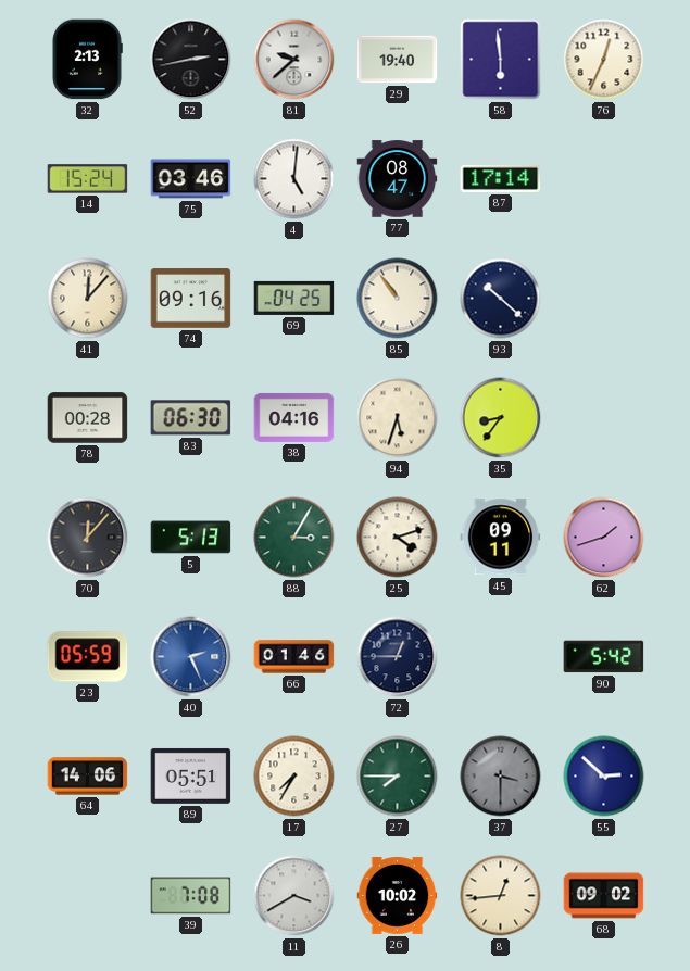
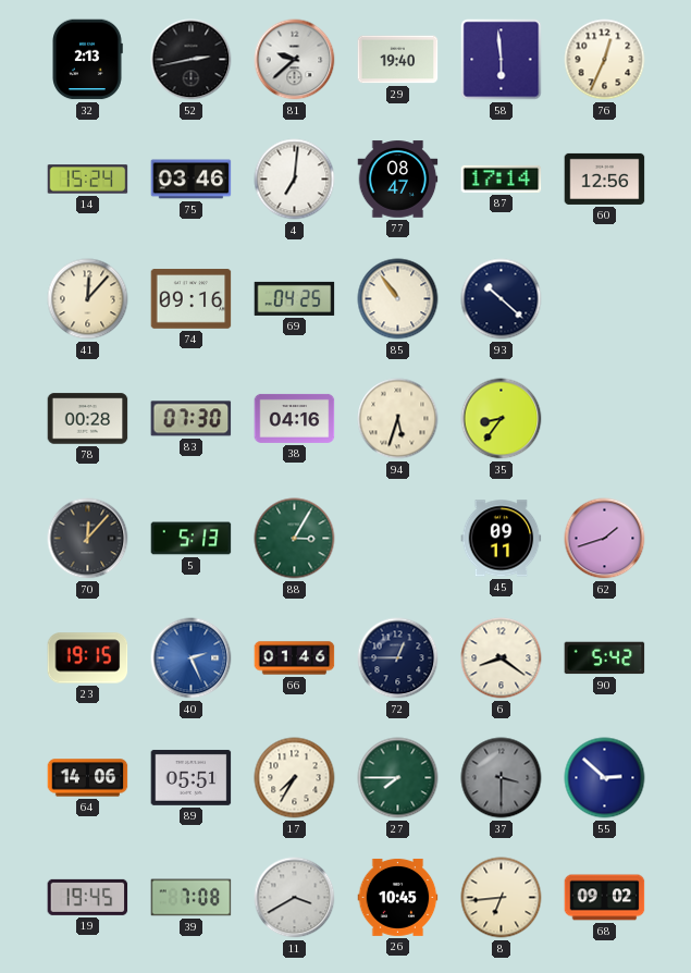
4: 5:01 -> 7:01
60: none -> 12:56
83: 06:30 -> 07:30
25: 4:12 -> none
23: 05:59 -> 19:15
6: none -> 8:21
19: none -> 19:45
26: 10:02 -> 10:45
8: 12:44 -> 6:44
